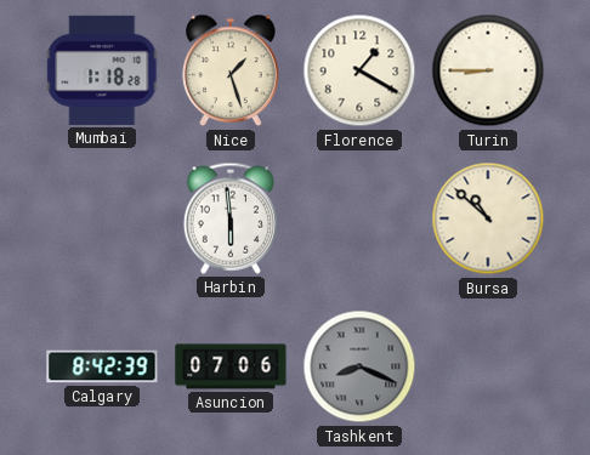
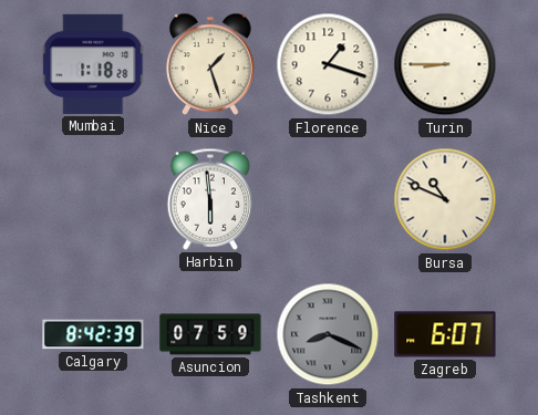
Florence: 1:20 -> 1:18
Bursa: 10:52 -> 10:49
Asuncion: 07:06 -> 07:59
Zagreb: none -> 6:07
